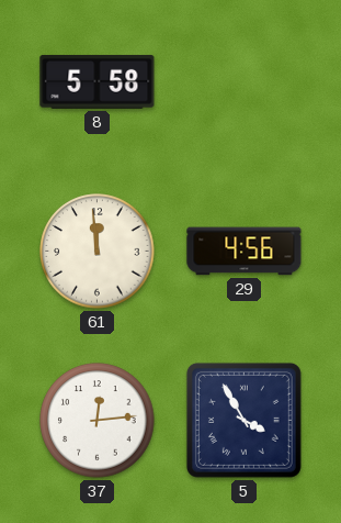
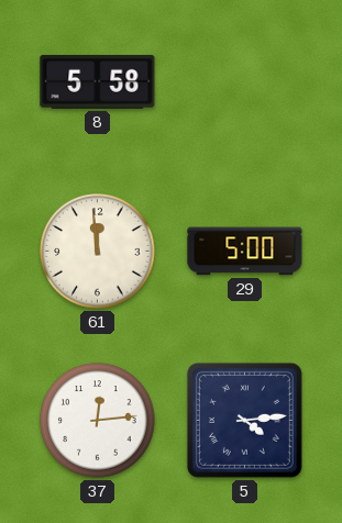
29: 4:56 -> 5:00
5: 3:55 -> 4:14
